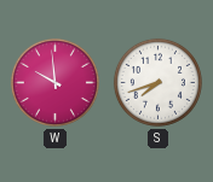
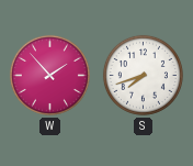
W: 9:59 -> 1:53
